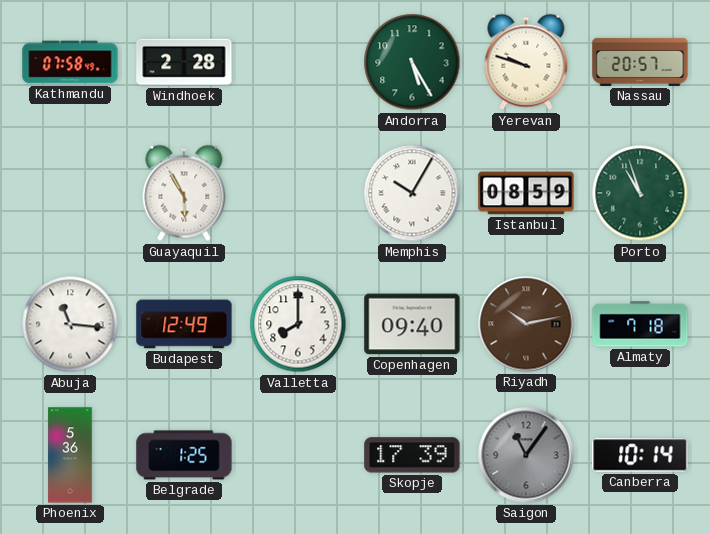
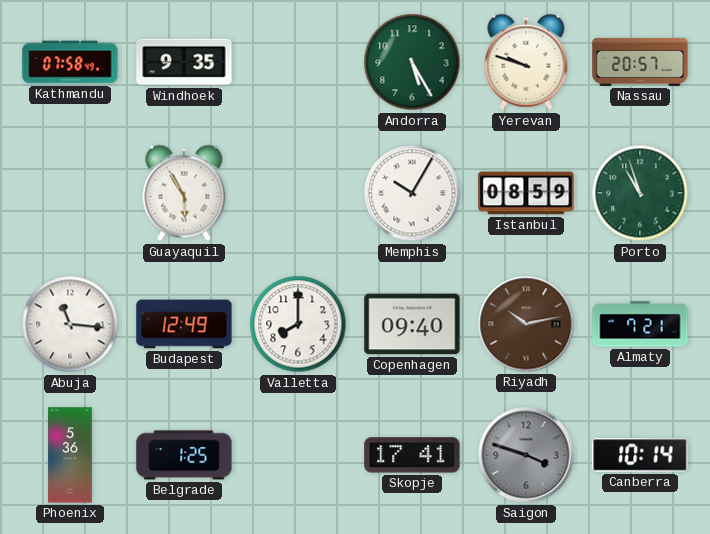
Windhoek: 2:28 -> 9:35
Almaty: 7:18 -> 7:21
Skopje: 17:39 -> 17:41
Saigon: 11:06 -> 3:48
